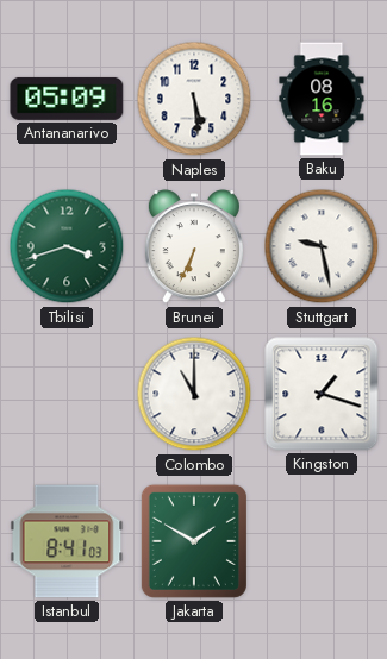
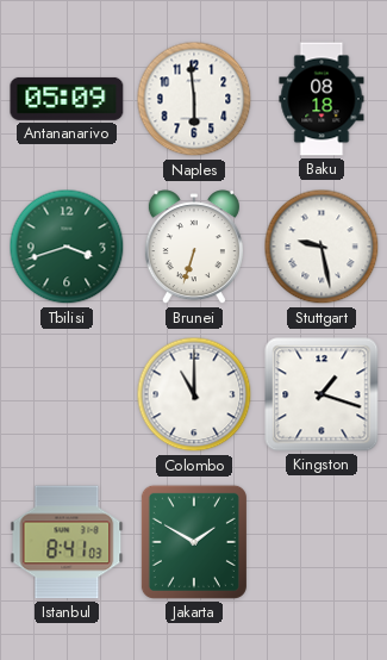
Naples: 5:29 -> 5:59
Baku: 08:16 -> 08:18
Brunei: 6:34 -> 6:33
